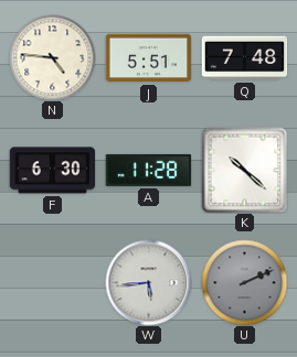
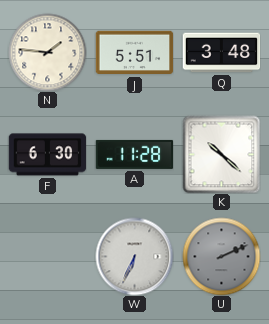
N: 4:46 -> 1:46
Q: 7:48 -> 3:48
W: 5:44 -> 6:34
